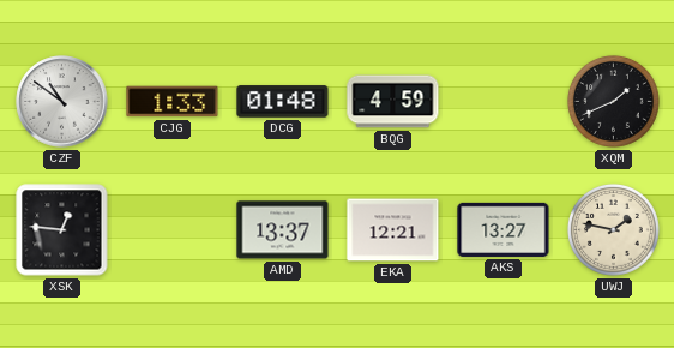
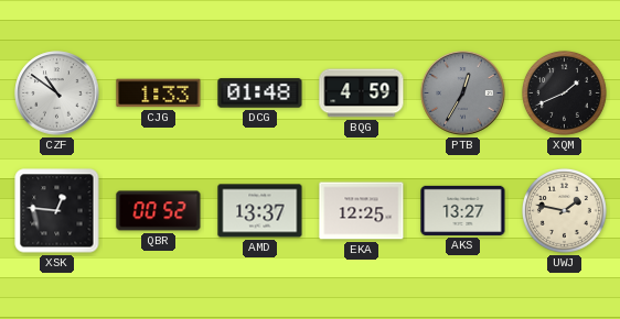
PTB: none -> 12:35
QBR: none -> 00:52
EKA: 12:21 -> 12:25
